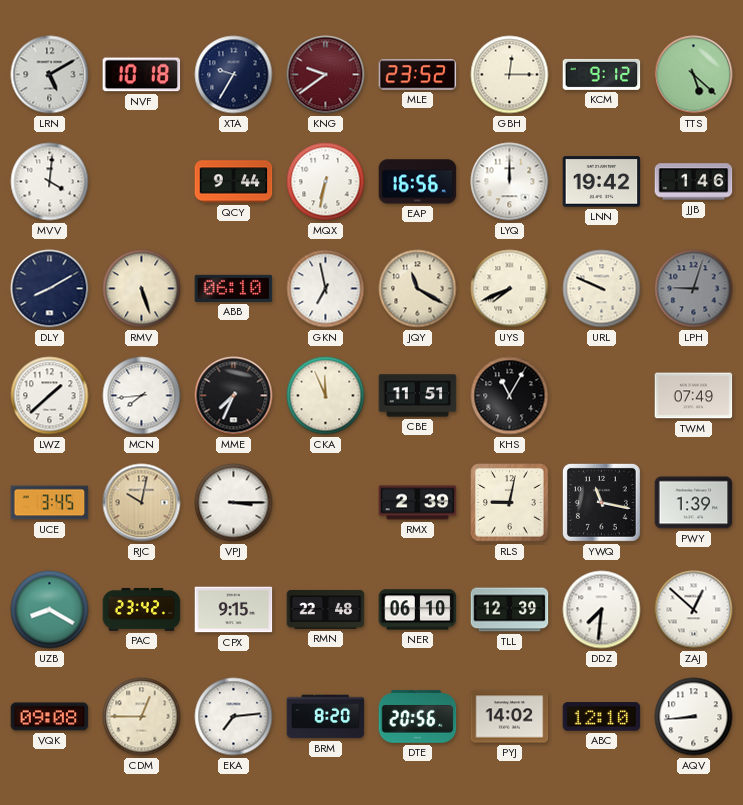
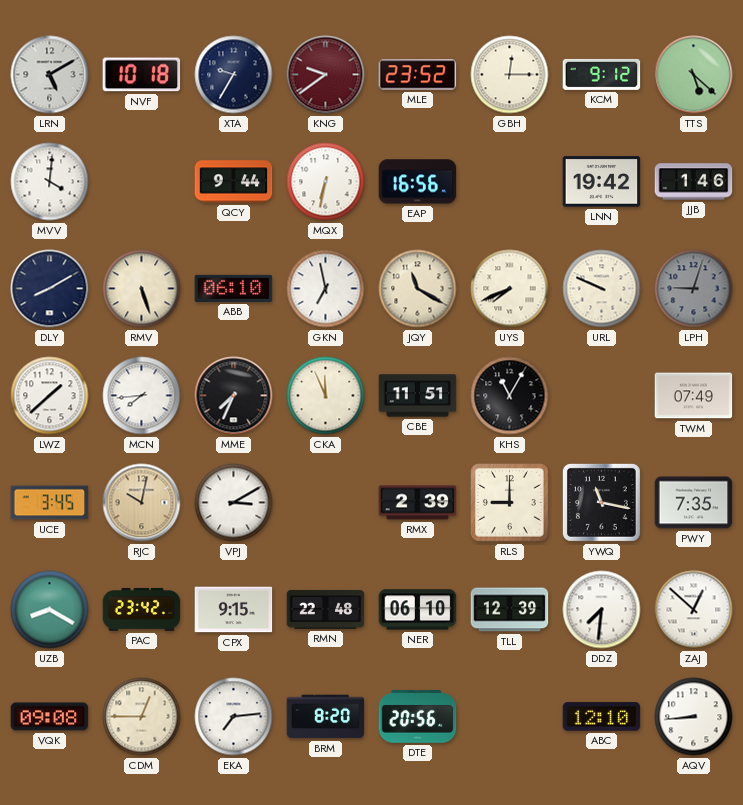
LYQ: 12:00 -> none
VPJ: 3:15 -> 3:10
RLS: 9:02 -> 9:00
PWY: 1:39 -> 7:35
PYJ: 14:02 -> none
